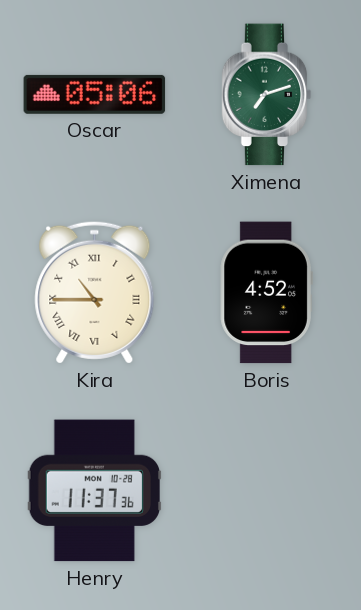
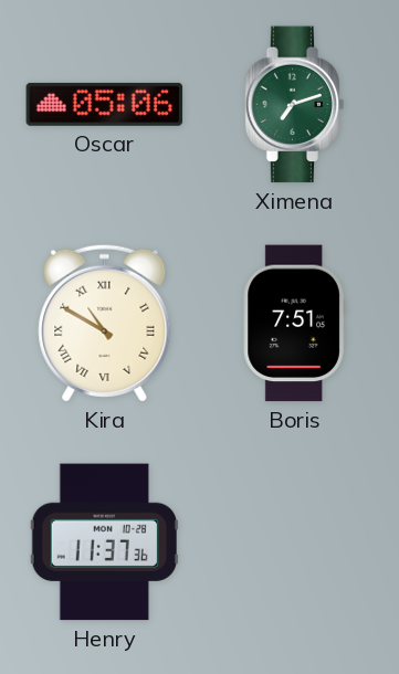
Kira: 10:45 -> 10:50
Boris: 4:52 -> 7:51
